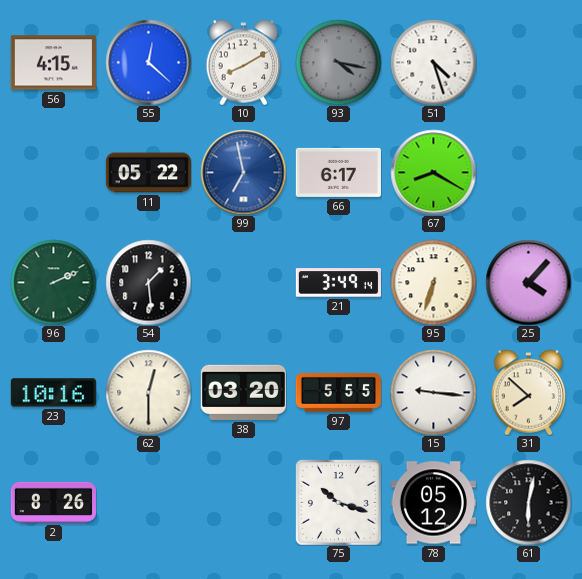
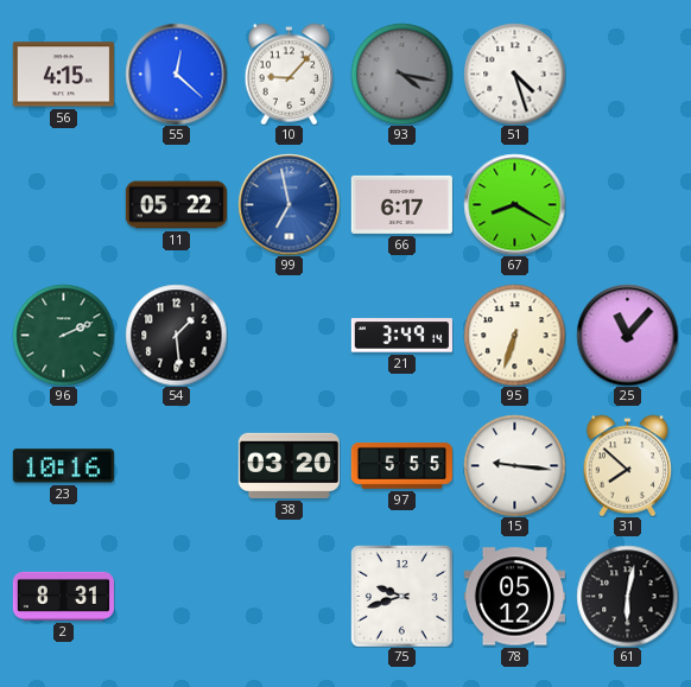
10: 8:10 -> 9:07
25: 4:07 -> 11:07
62: 12:30 -> none
2: 8:26 -> 8:31
75: 10:18 -> 9:42
